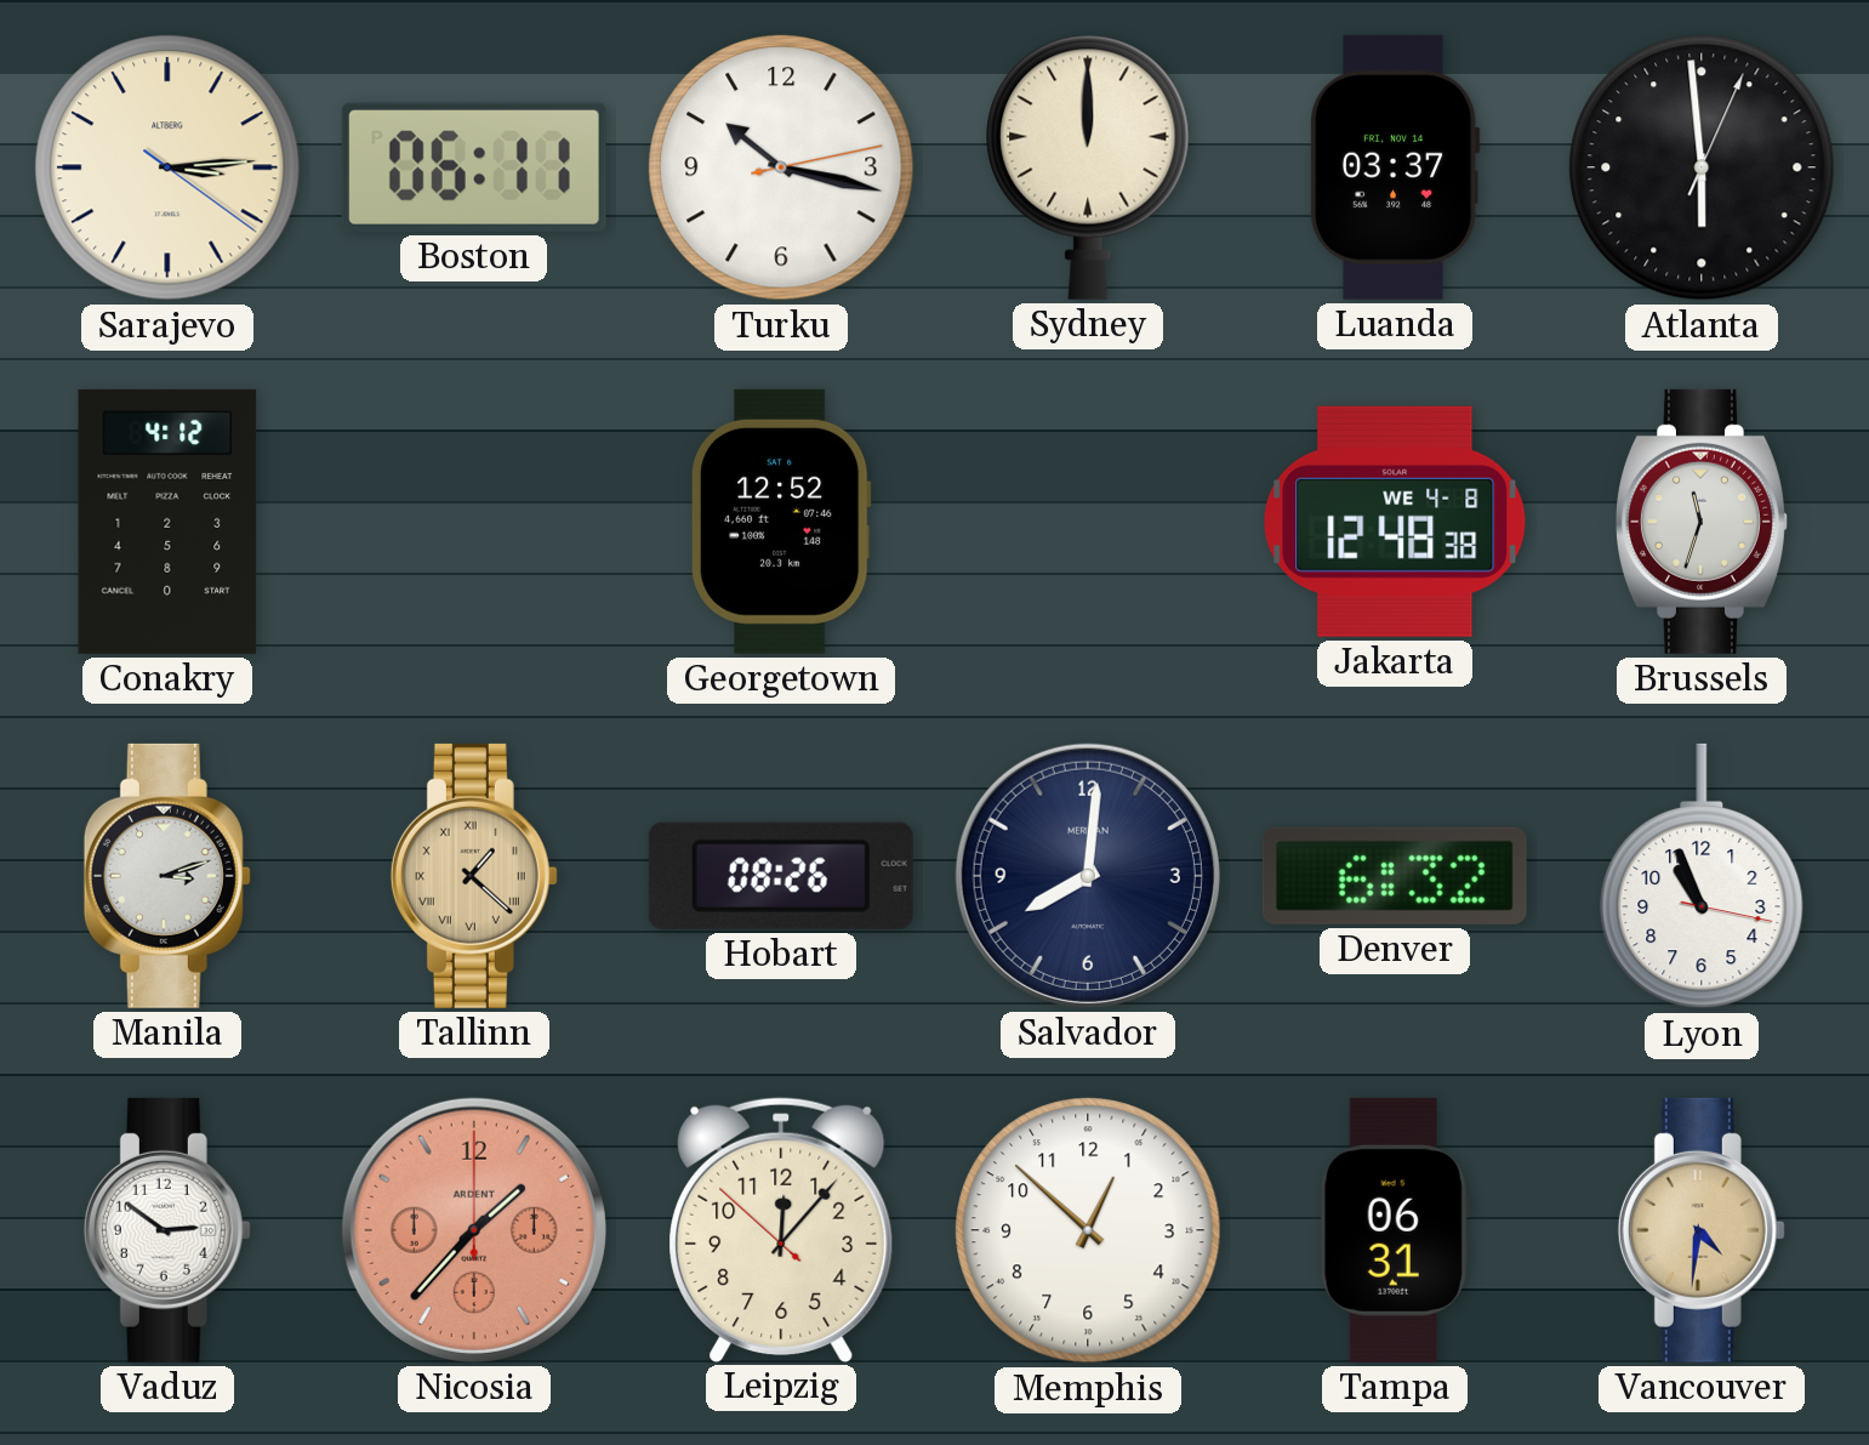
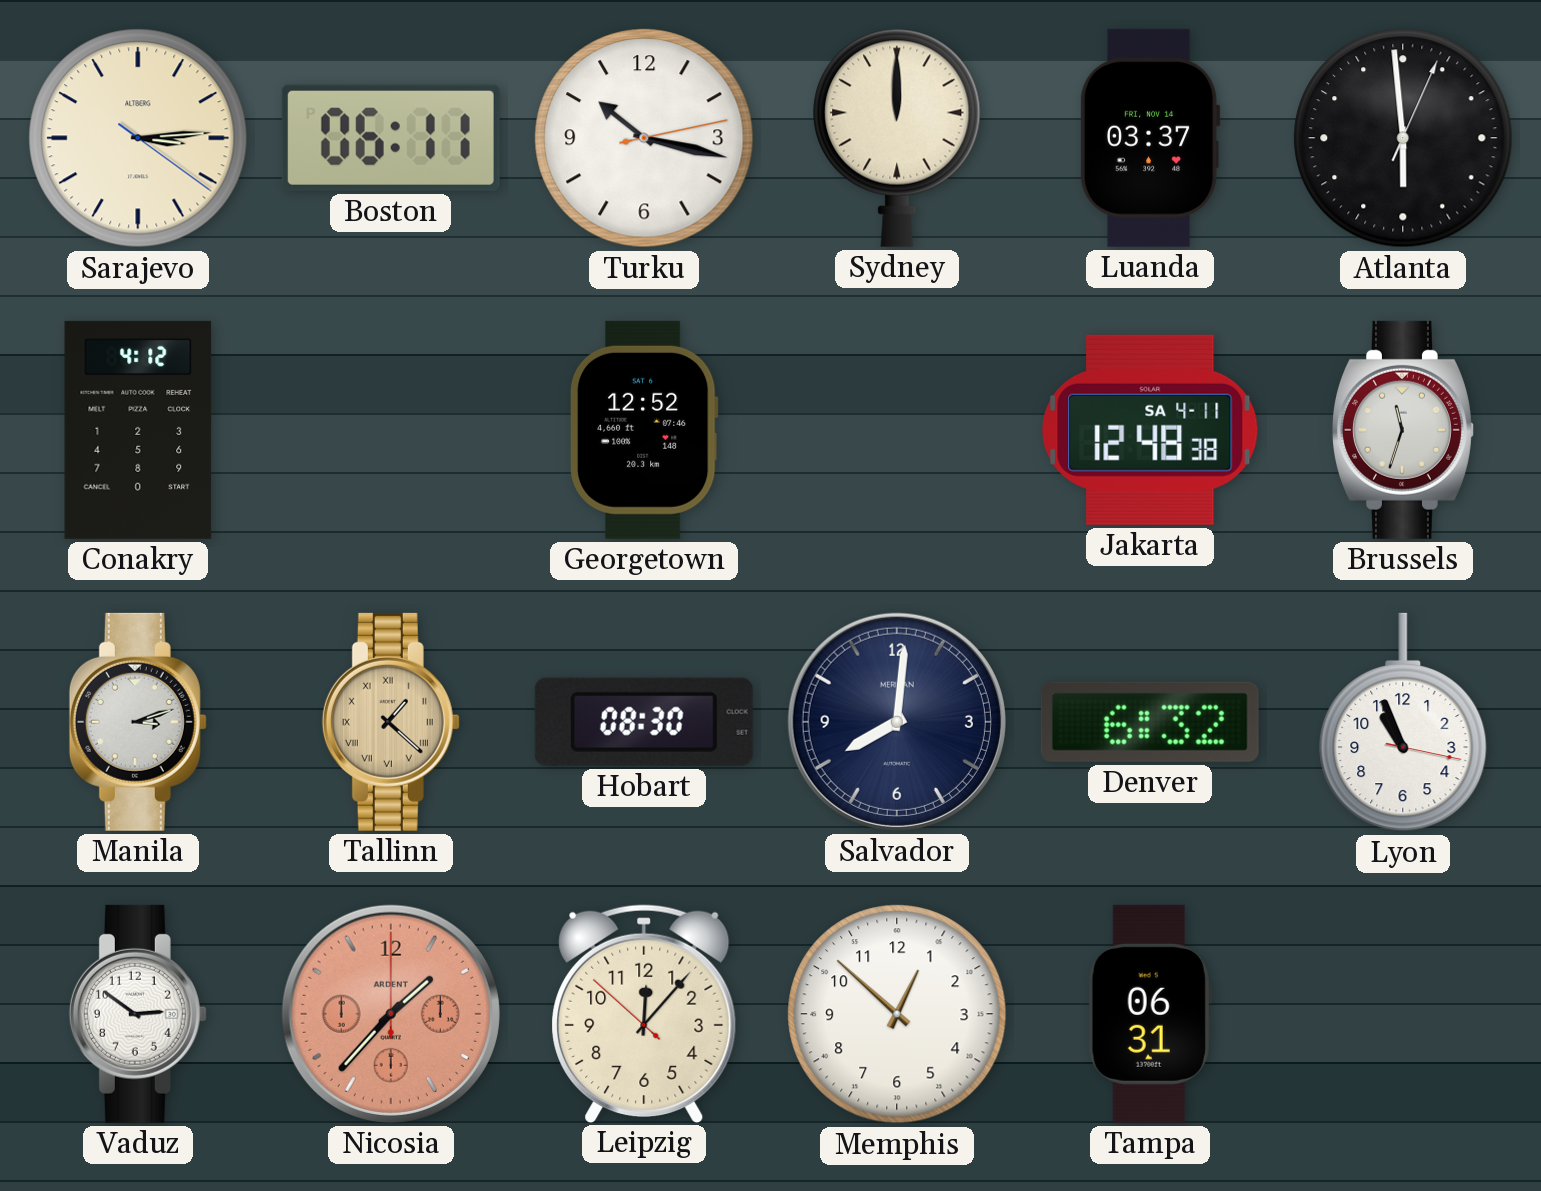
Jakarta date: WE 4-8 -> SA 4-11
Hobart: 08:26 -> 08:30
Vancouver: 4:31 -> none
